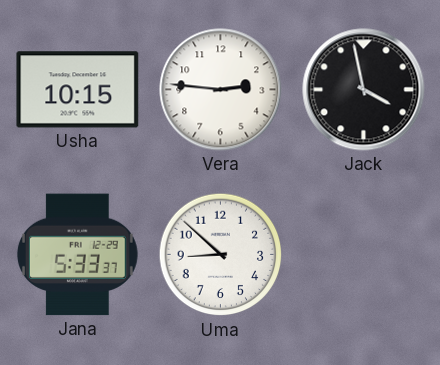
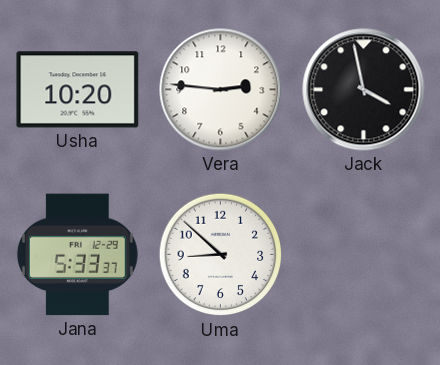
Usha: 10:15 -> 10:20
